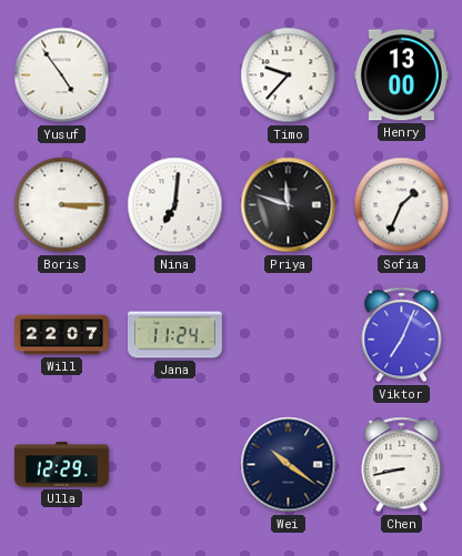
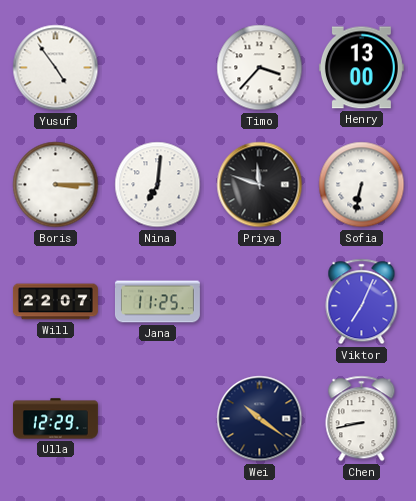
Timo: 9:37 -> 3:37
Sofia: 1:34 -> 6:32
Jana: 11:24 -> 11:25
